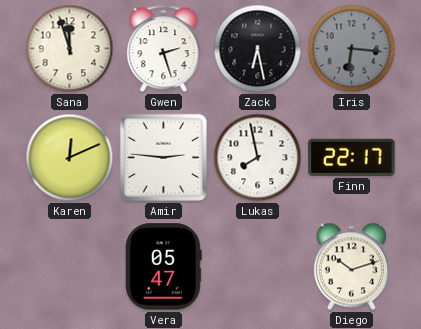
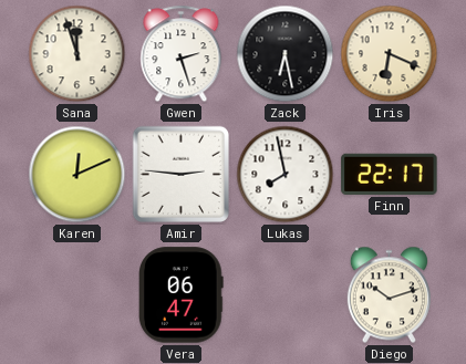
Iris: 6:16 -> 6:19
Iris dial: grey -> cream
Vera: 05:47 -> 06:47
